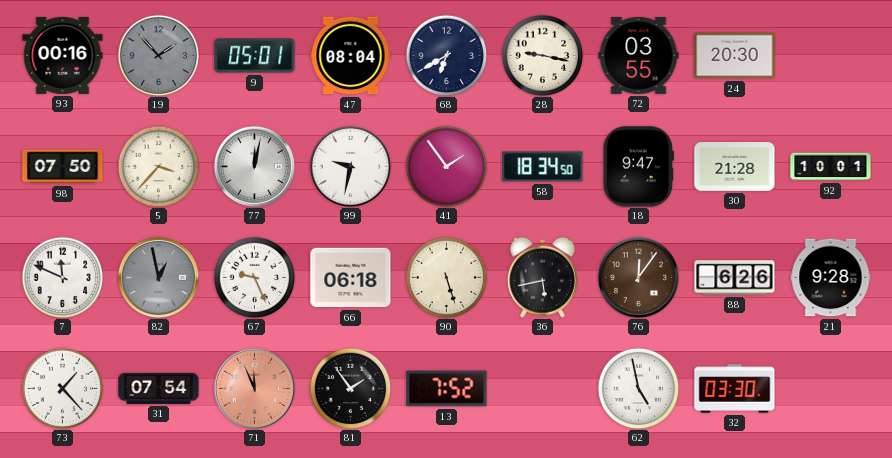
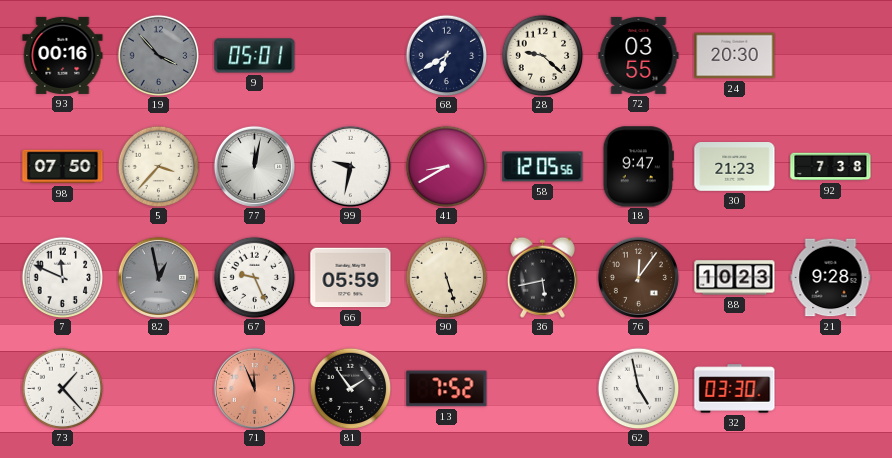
19: 1:53 -> 3:53
47: 08:04 -> none
28: 9:17 -> 9:22
41: 1:54 -> 8:40
58: 18:34 -> 12:05
30: 21:28 -> 21:23
92: 10:01 -> 7:38
66: 06:18 -> 05:59
88: 6:26 -> 10:23
31: 07:54 -> none
